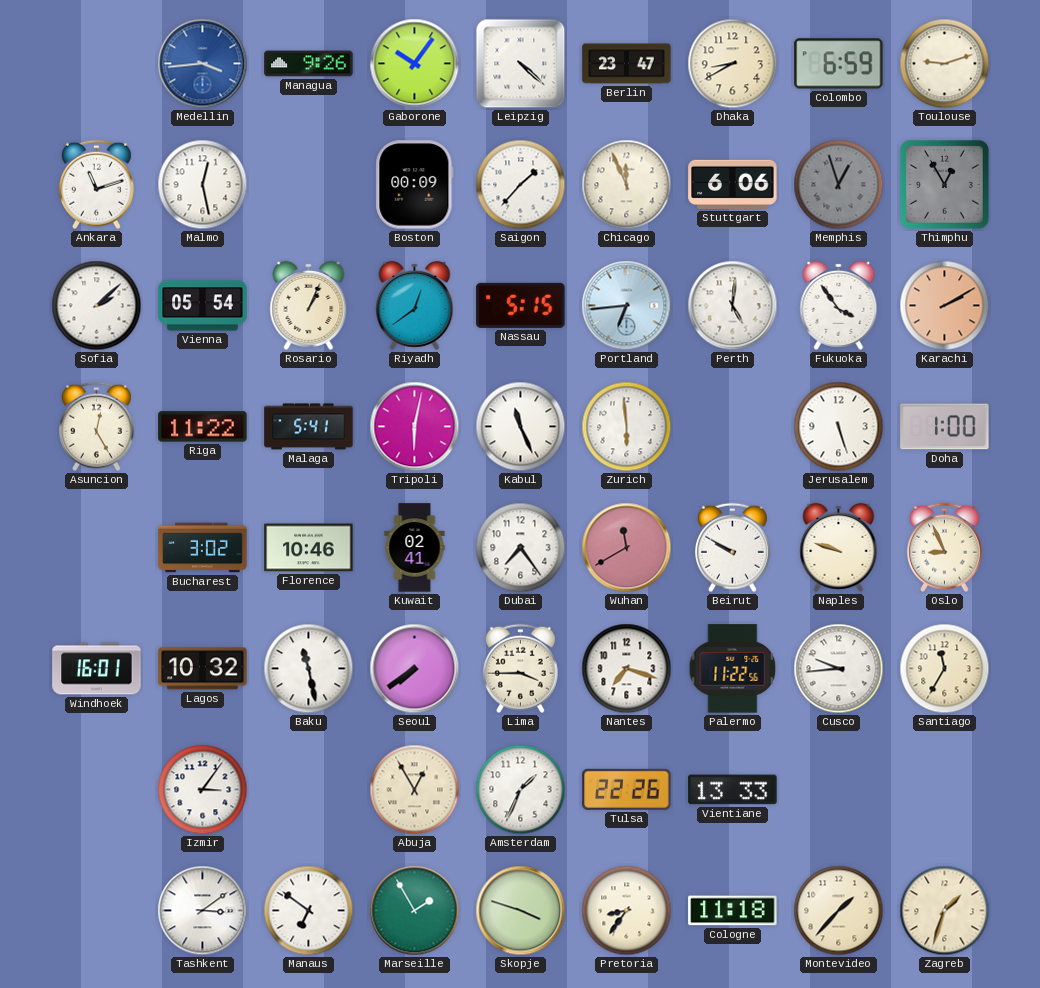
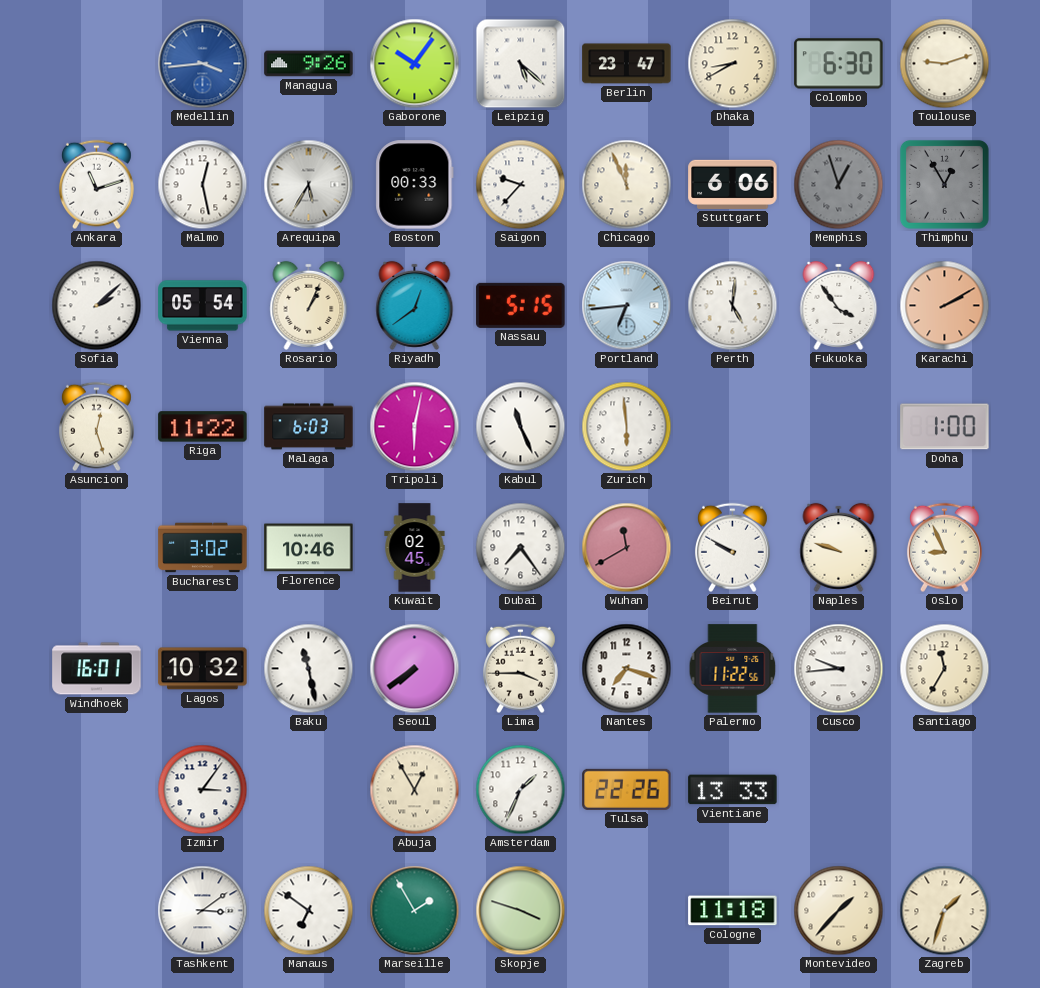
Leipzig: 4:22 -> 5:22
Colombo: 6:59 -> 6:30
Arequipa: none -> 5:35
Boston: 00:09 -> 00:33
Saigon: 1:37 -> 9:37
Asuncion: 12:25 -> 12:27
Malaga: 5:41 -> 6:03
Jerusalem: 5:27 -> none
Kuwait: 02:41 -> 02:45
Pretoria: 8:36 -> none
